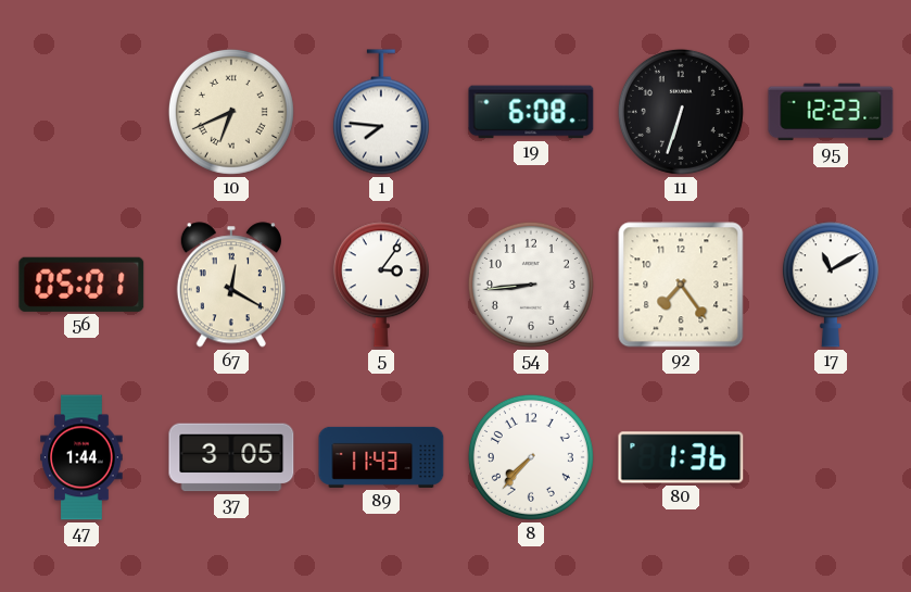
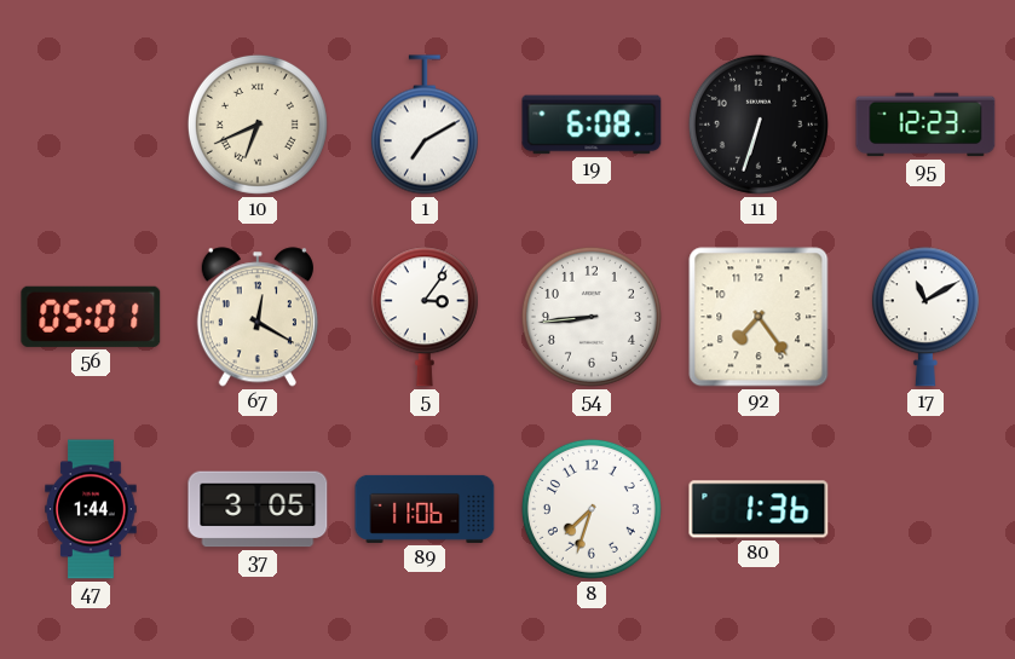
1: 7:46 -> 7:10
89: 11:43 -> 11:06
8: 7:37 -> 7:33
